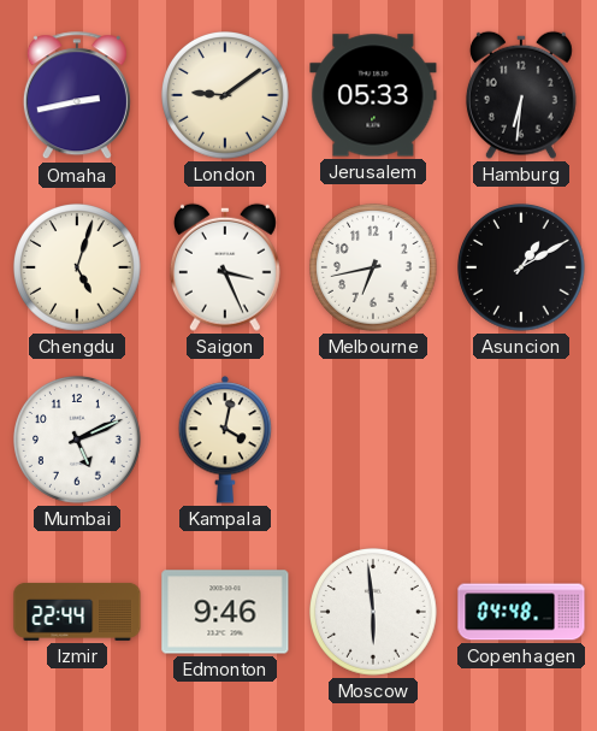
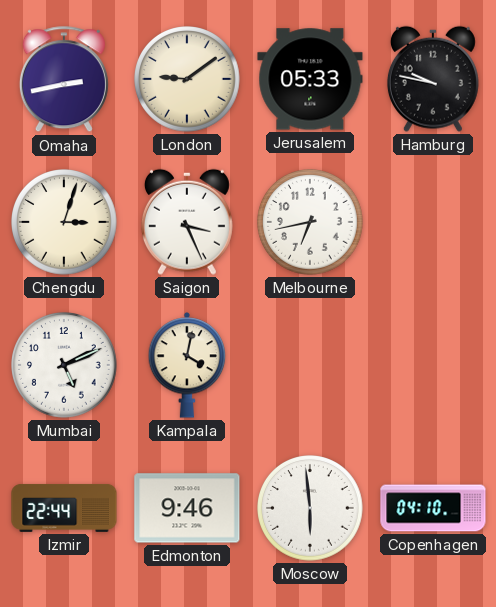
Hamburg: 6:31 -> 9:47
Chengdu: 5:03 -> 3:03
Asuncion: 1:10 -> none
Copenhagen: 04:48 -> 04:10
